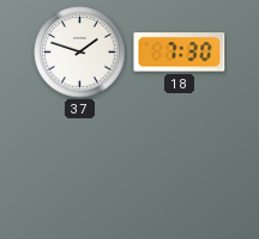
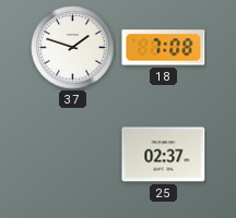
18: 7:30 -> 7:08
25: none -> 02:37
